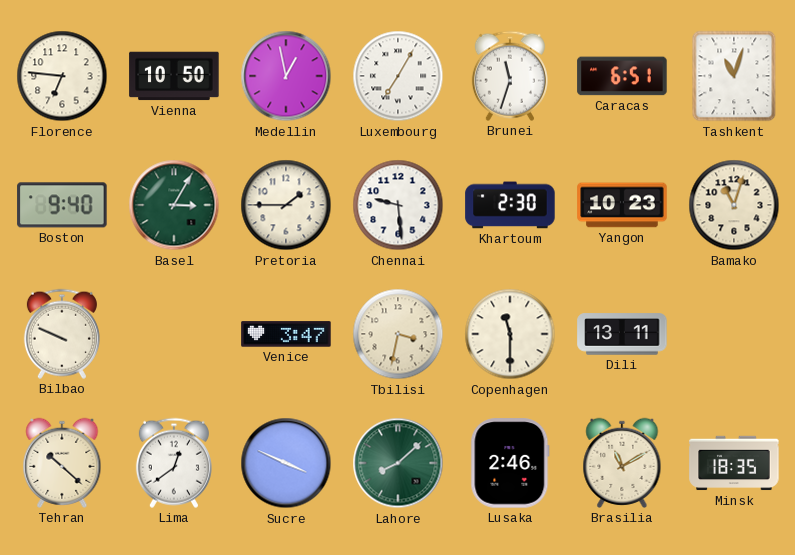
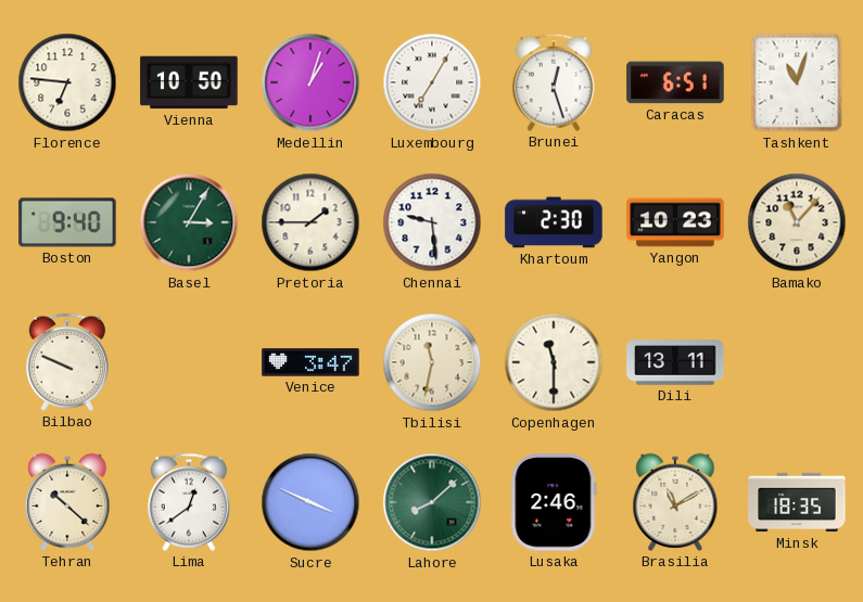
Medellin: 12:58 -> 1:03
Brunei: 11:33 -> 12:27
Bamako: 11:03 -> 11:07
Tbilisi: 3:32 -> 11:32
